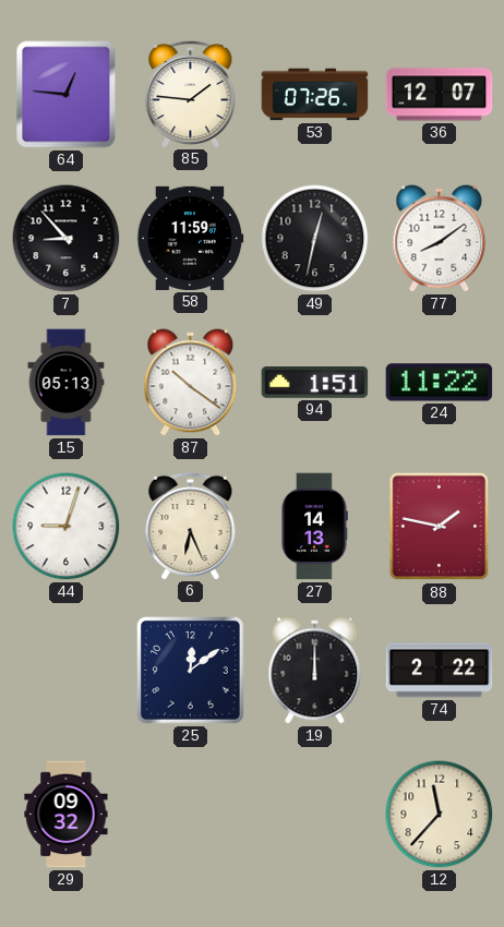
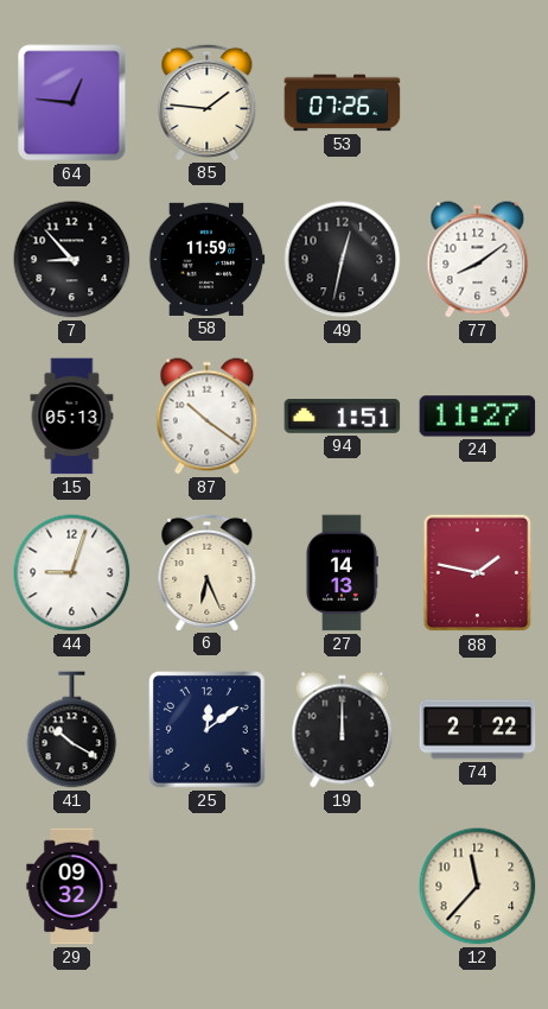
36: 12:07 -> none
24: 11:22 -> 11:27
41: none -> 10:20
